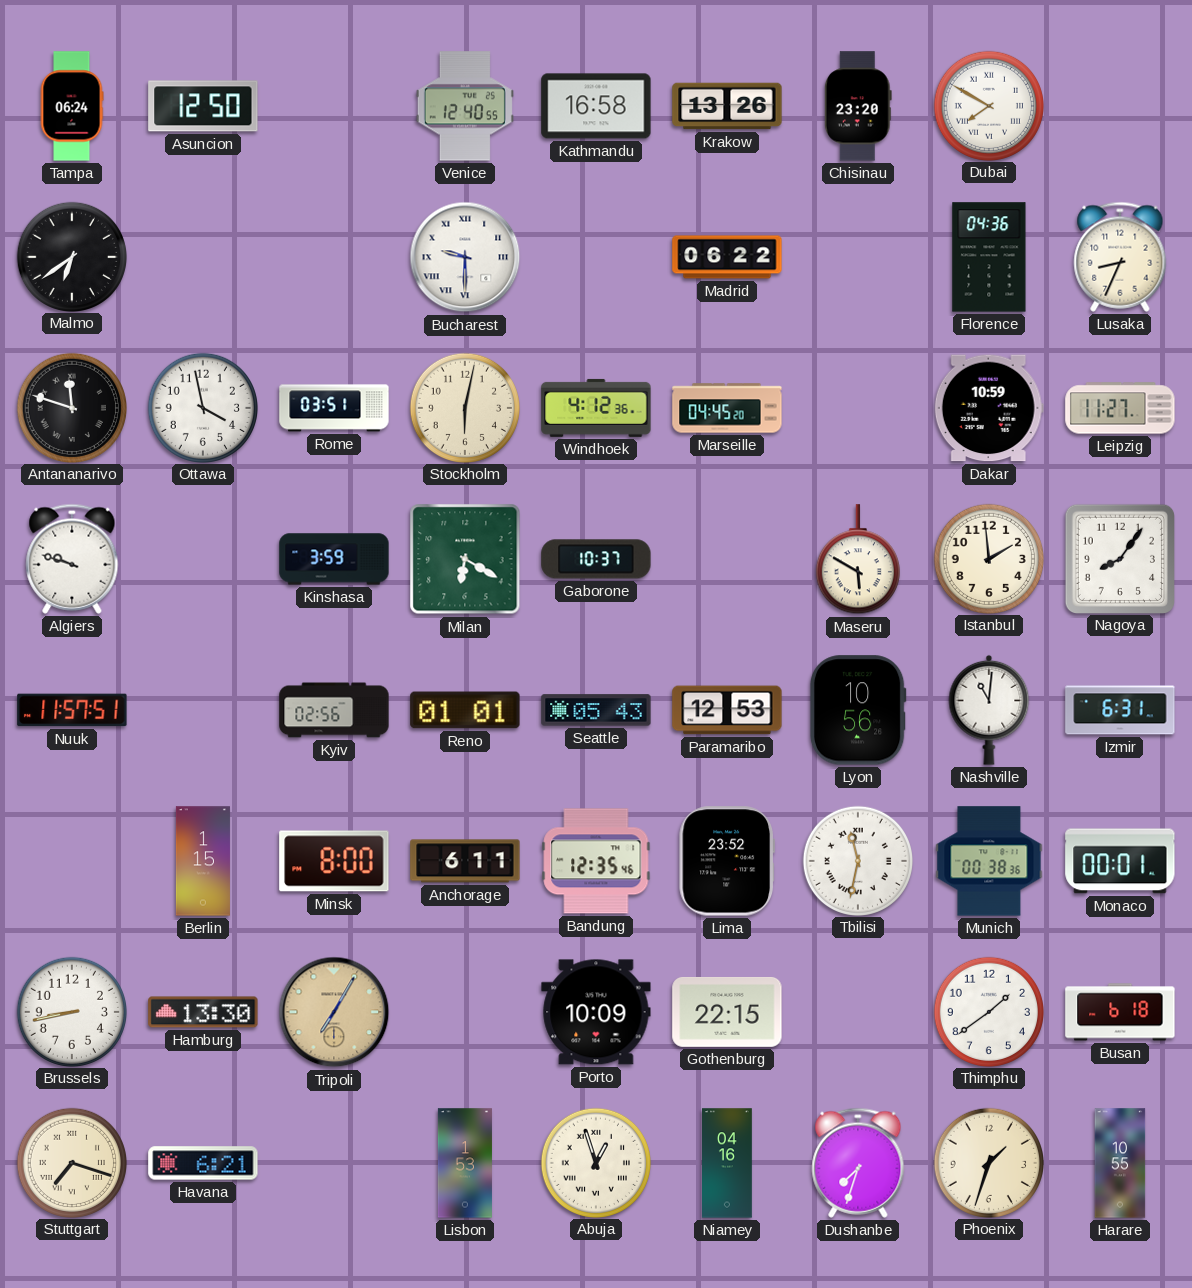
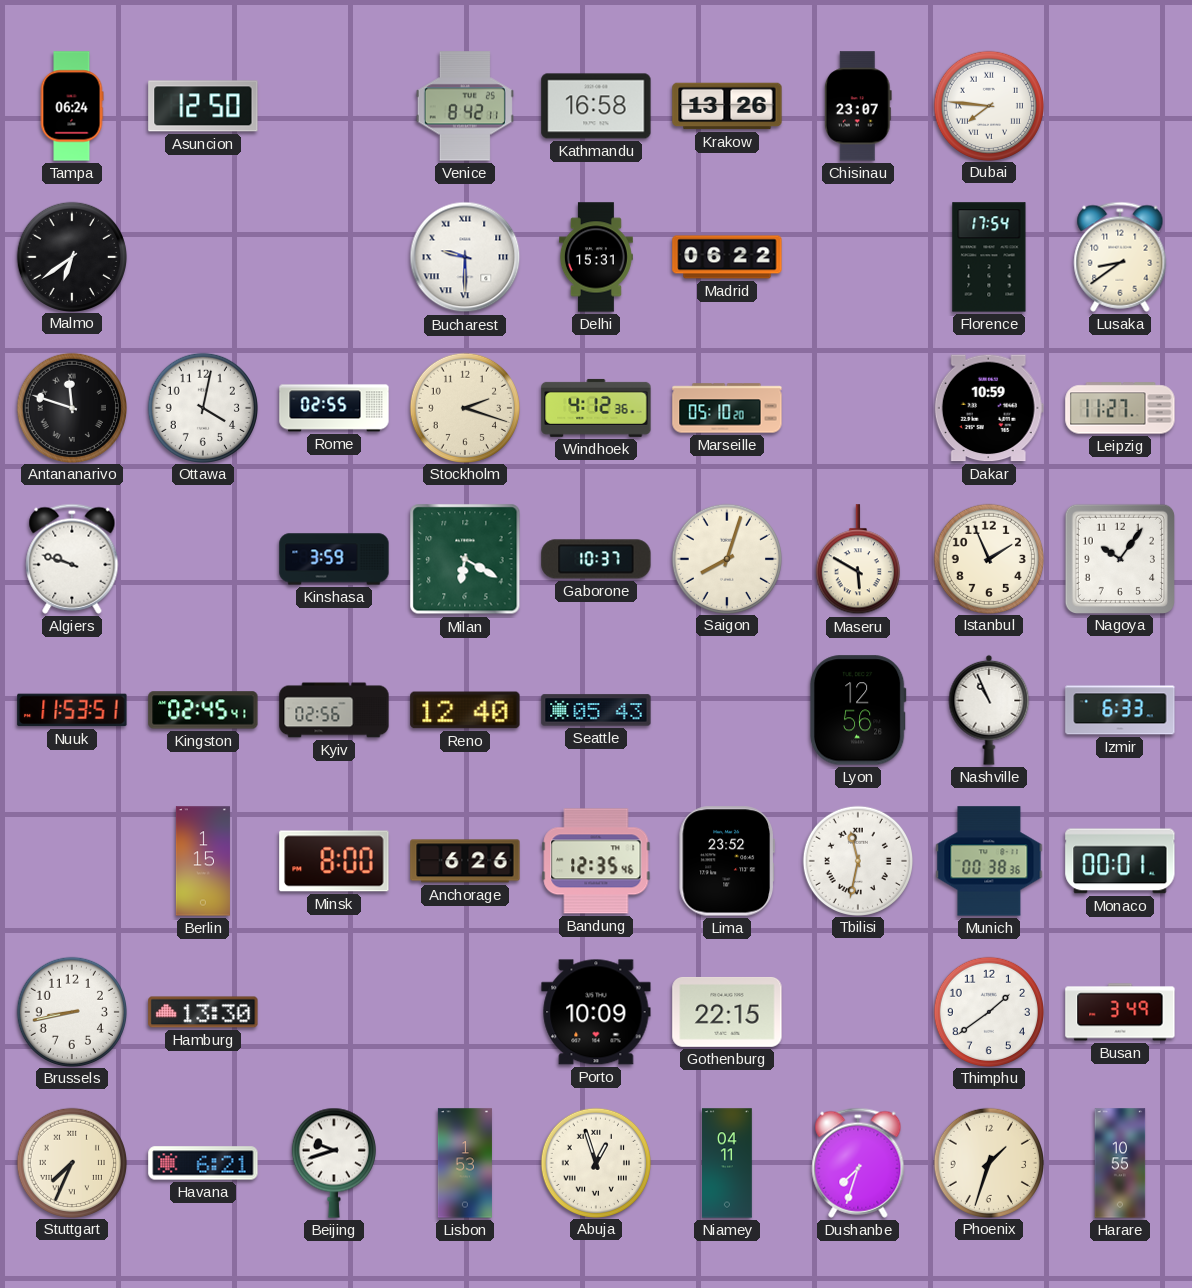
Venice: 12:40 -> 8:42
Chisinau: 23:20 -> 23:07
Dubai: 7:50 -> 7:46
Delhi: none -> 15:31
Florence: 04:36 -> 17:54
Lusaka: 8:34 -> 8:39
Ottawa: 3:58 -> 4:02
Rome: 03:51 -> 02:55
Stockholm: 6:02 -> 2:18
Marseille: 04:45 -> 05:10
Saigon: none -> 8:03
Istanbul: 1:59 -> 1:56
Nagoya: 8:06 -> 10:06
Nuuk: 11:57 -> 11:53
Kingston: none -> 02:45
Reno: 01:01 -> 12:40
Paramaribo: 12:53 -> none
Lyon: 10:56 -> 12:56
Nashville: 11:01 -> 10:56
Izmir: 6:31 -> 6:33
Anchorage: 6:11 -> 6:26
Tripoli: 7:05 -> none
Busan: 6:18 -> 3:49
Stuttgart: 7:18 -> 7:34
Beijing: none -> 9:42
Niamey: 04:16 -> 04:11
